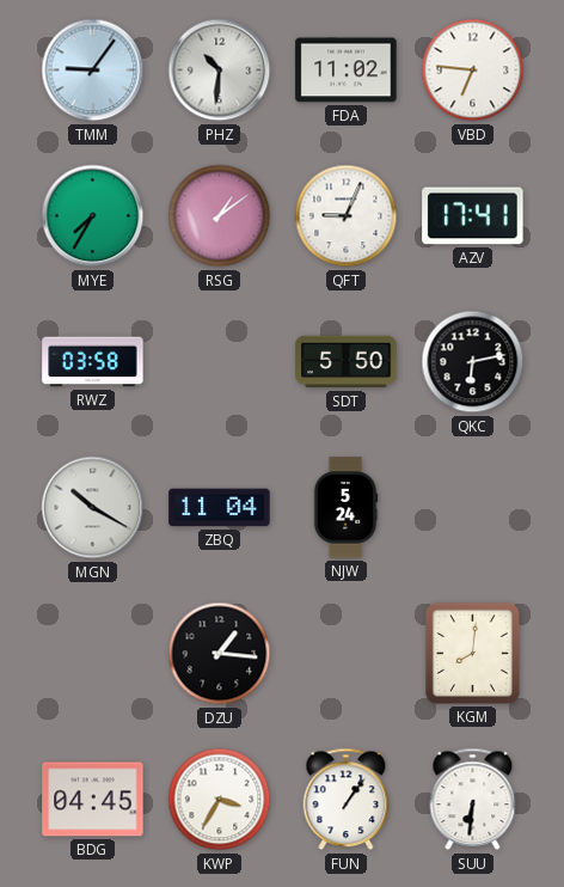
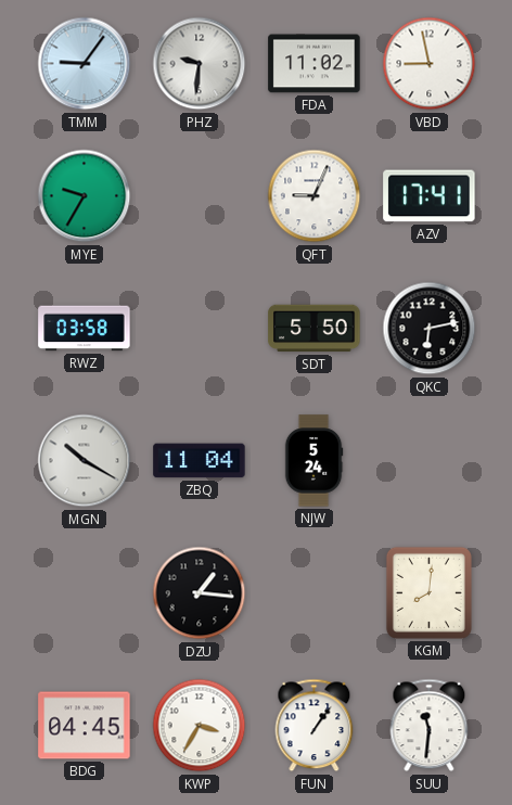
PHZ: 10:31 -> 9:31
VBD: 6:46 -> 8:58
MYE: 7:35 -> 9:35
RSG: 1:09 -> none
SUU: 6:31 -> 11:31
